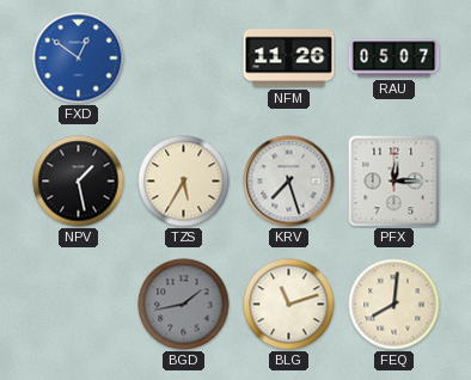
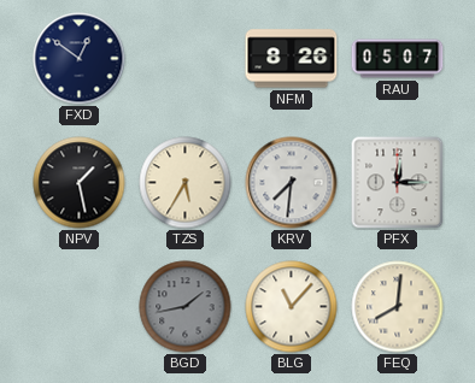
FXD dial: blue -> navy
NFM: 11:26 -> 8:26
KRV: 7:27 -> 7:31
BLG: 11:12 -> 11:07
